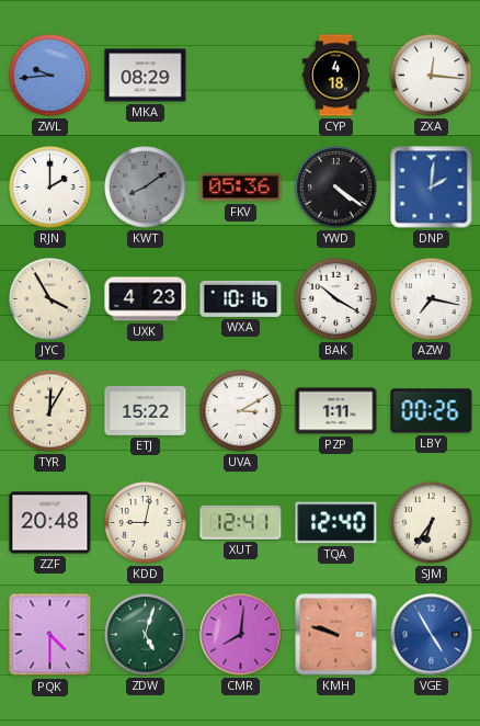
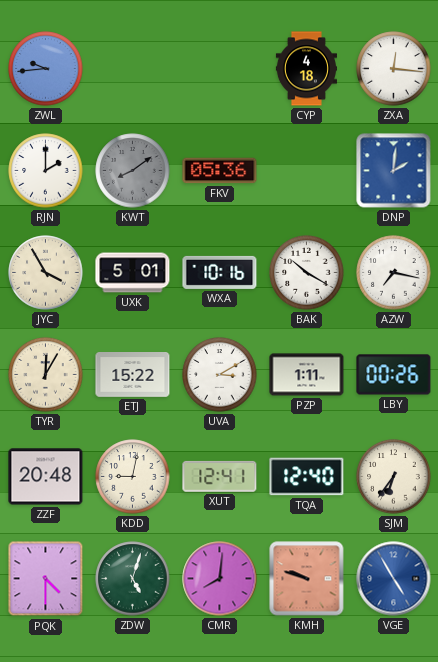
MKA: 08:29 -> none
YWD: 4:21 -> none
UXK: 4:23 -> 5:01
